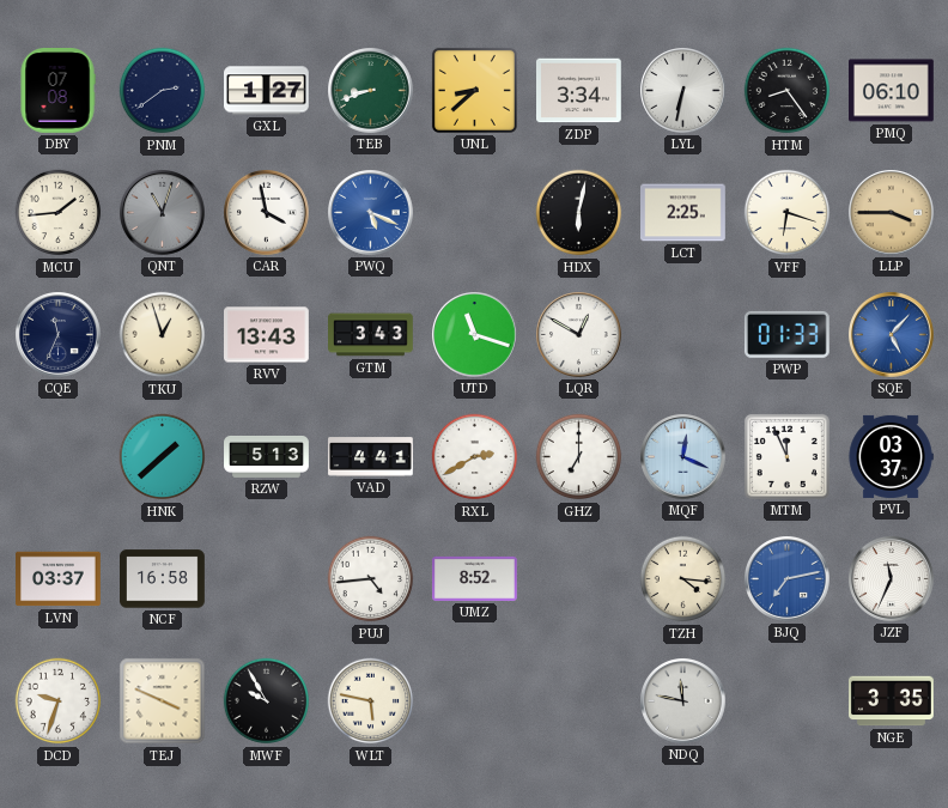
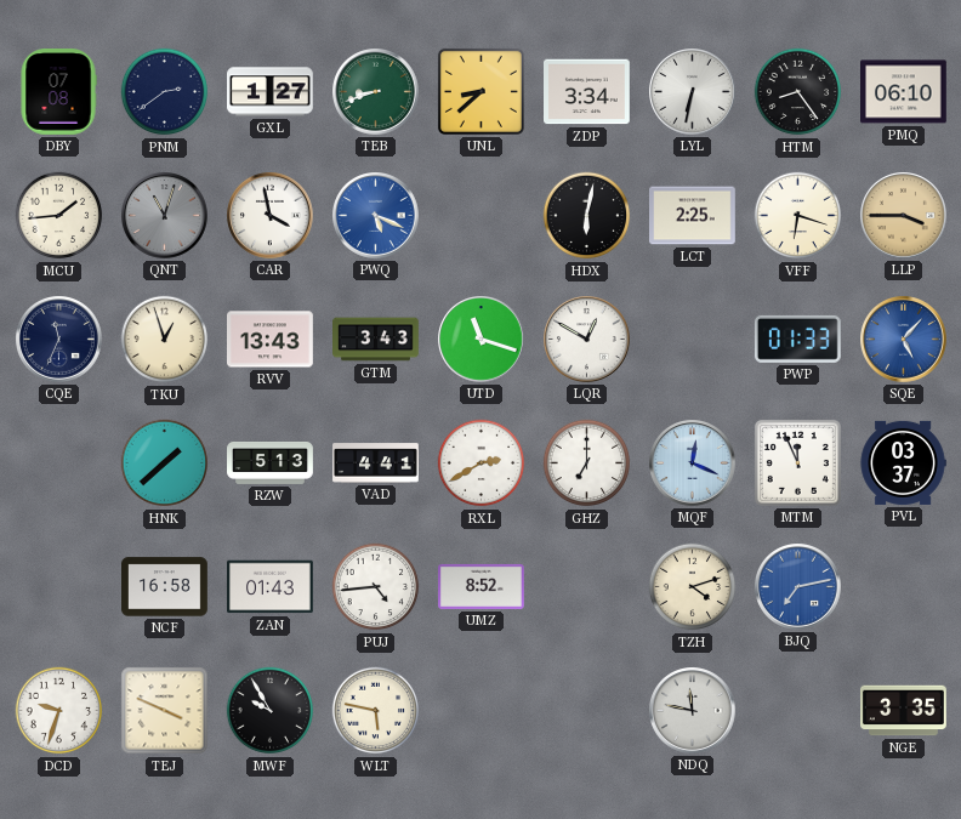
LVN: 03:37 -> none
ZAN: none -> 01:43
TZH: 4:16 -> 4:12
JZF: 11:34 -> none
